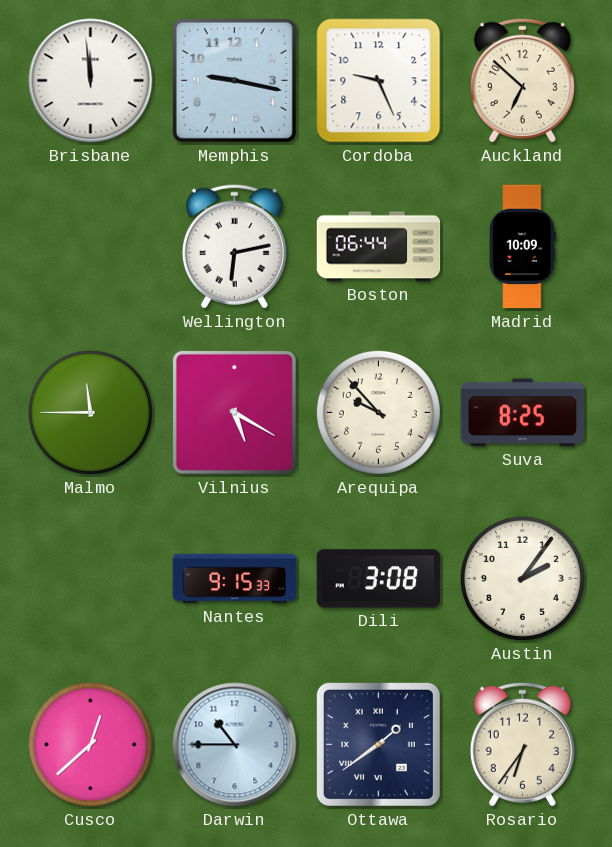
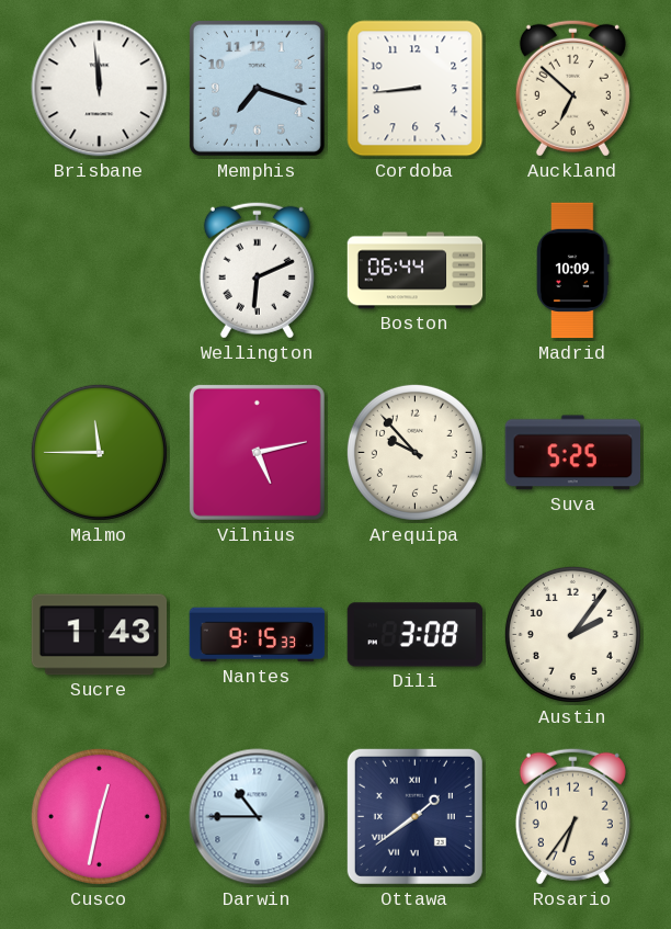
Memphis: 9:17 -> 7:18
Cordoba: 9:26 -> 8:44
Wellington: 6:13 -> 6:11
Vilnius: 5:20 -> 5:13
Suva: 8:25 -> 5:25
Sucre: none -> 1:43
Cusco: 12:38 -> 12:32
